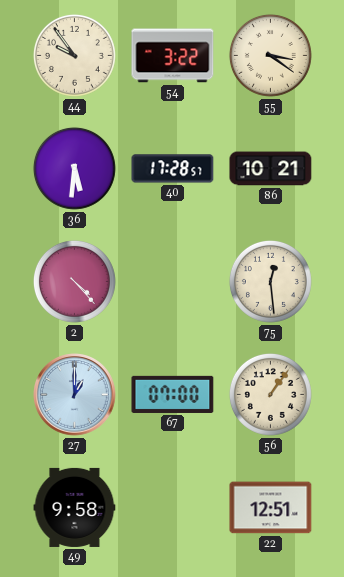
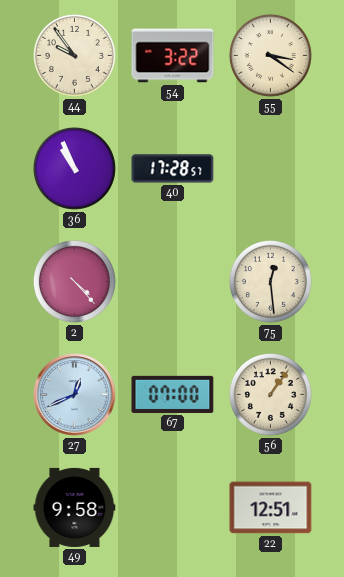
36: 5:31 -> 10:56
86: 10:21 -> none
27: 1:00 -> 12:41
